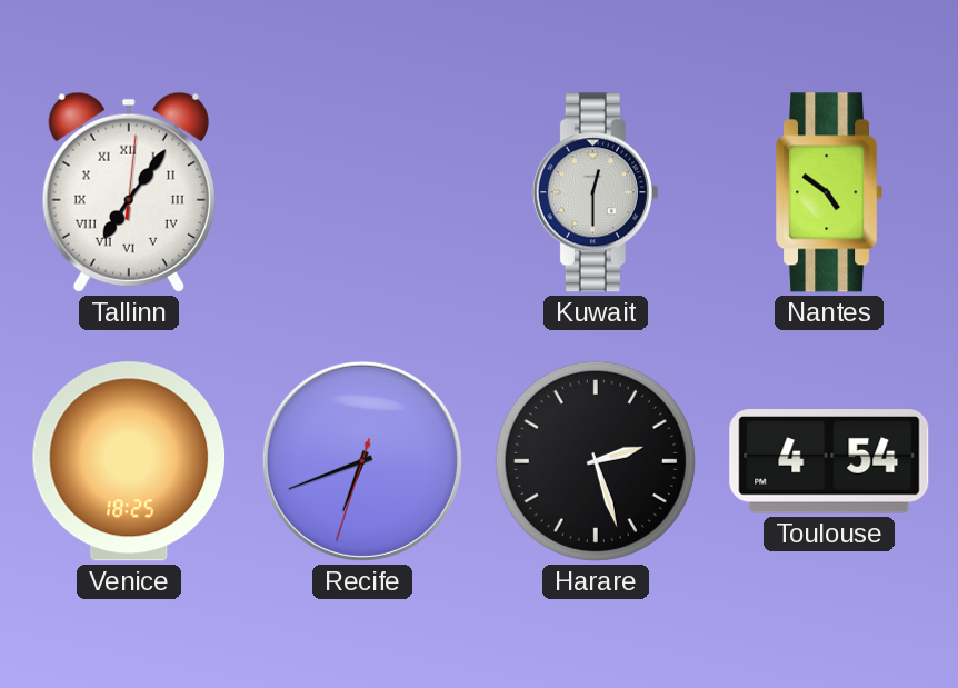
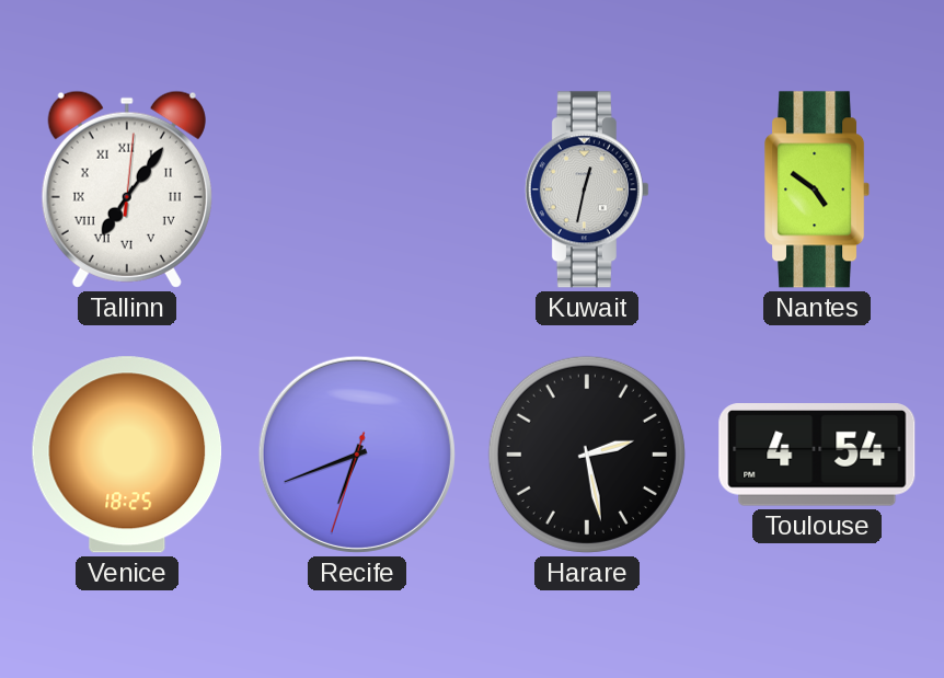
Kuwait: 12:30 -> 12:32
Harare: 2:27 -> 2:28
